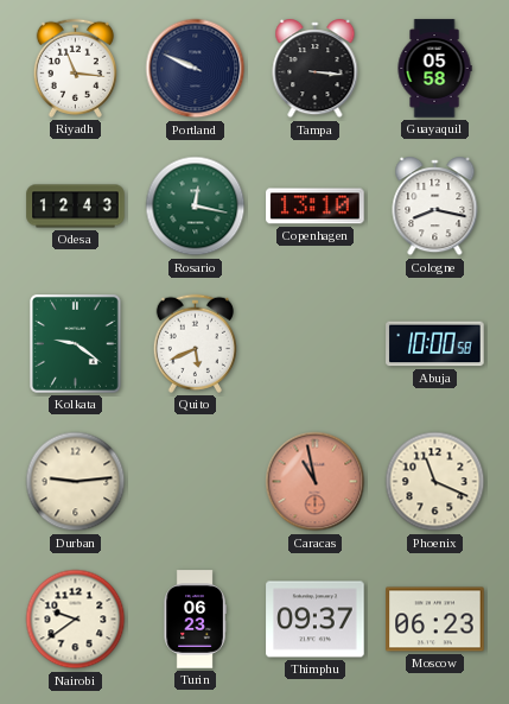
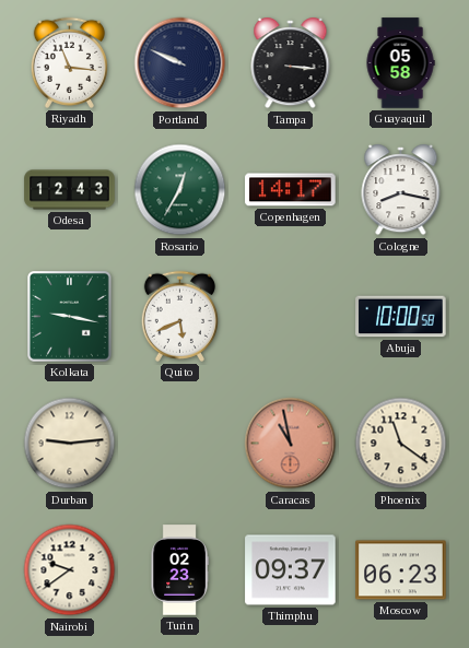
Rosario: 12:17 -> 12:35
Copenhagen: 13:10 -> 14:17
Kolkata: 9:21 -> 9:17
Phoenix: 11:19 -> 11:21
Turin: 06:23 -> 02:23
